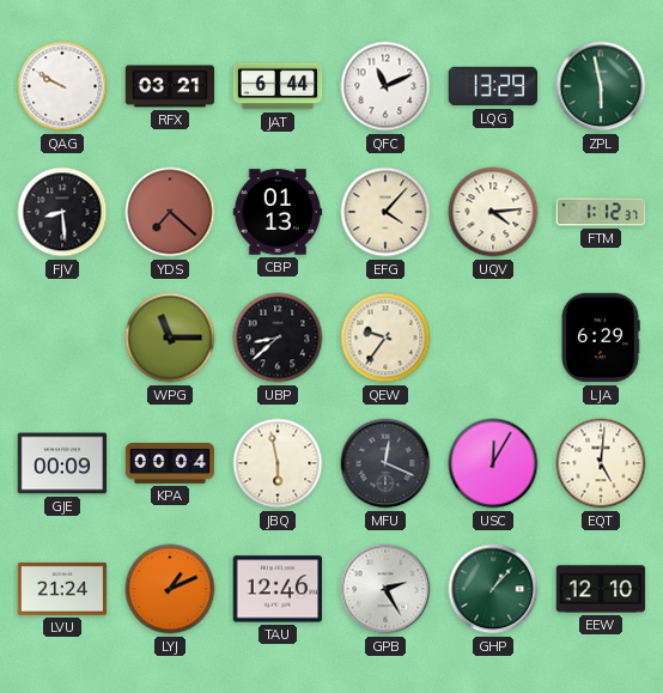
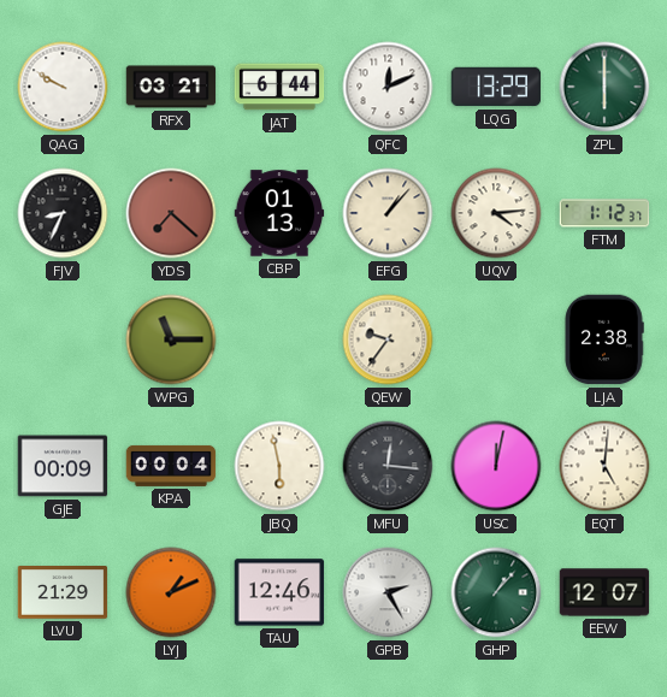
QFC: 11:11 -> 12:11
ZPL: 5:58 -> 6:00
FJV: 8:29 -> 8:34
EFG: 4:07 -> 1:07
UBP: 8:38 -> none
LJA: 6:29 -> 2:38
MFU: 12:19 -> 12:16
USC: 12:05 -> 12:02
LVU: 21:24 -> 21:29
EEW: 12:10 -> 12:07
